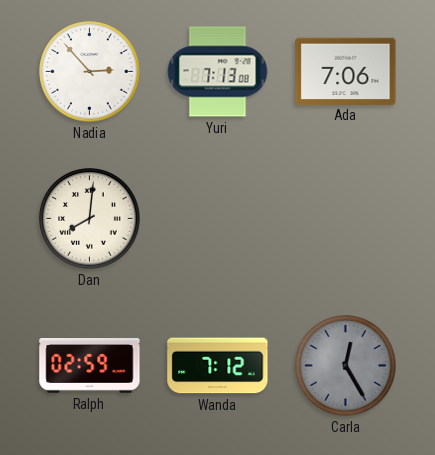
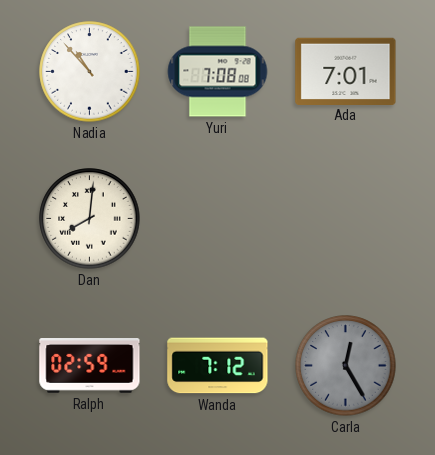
Nadia: 2:53 -> 10:53
Yuri: 7:13 -> 7:08
Ada: 7:06 -> 7:01
